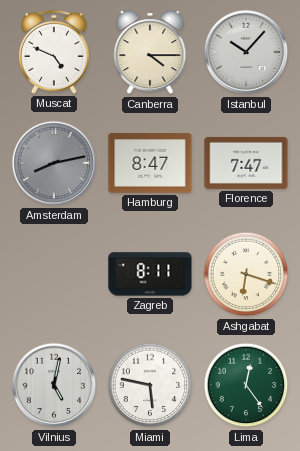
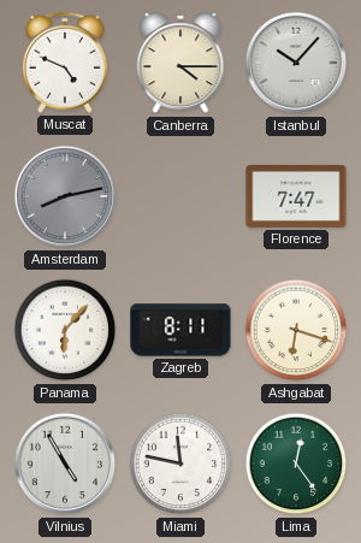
Hamburg: 8:47 -> none
Panama: none -> 6:07
Vilnius: 5:02 -> 4:55
Miami: 5:47 -> 11:47
